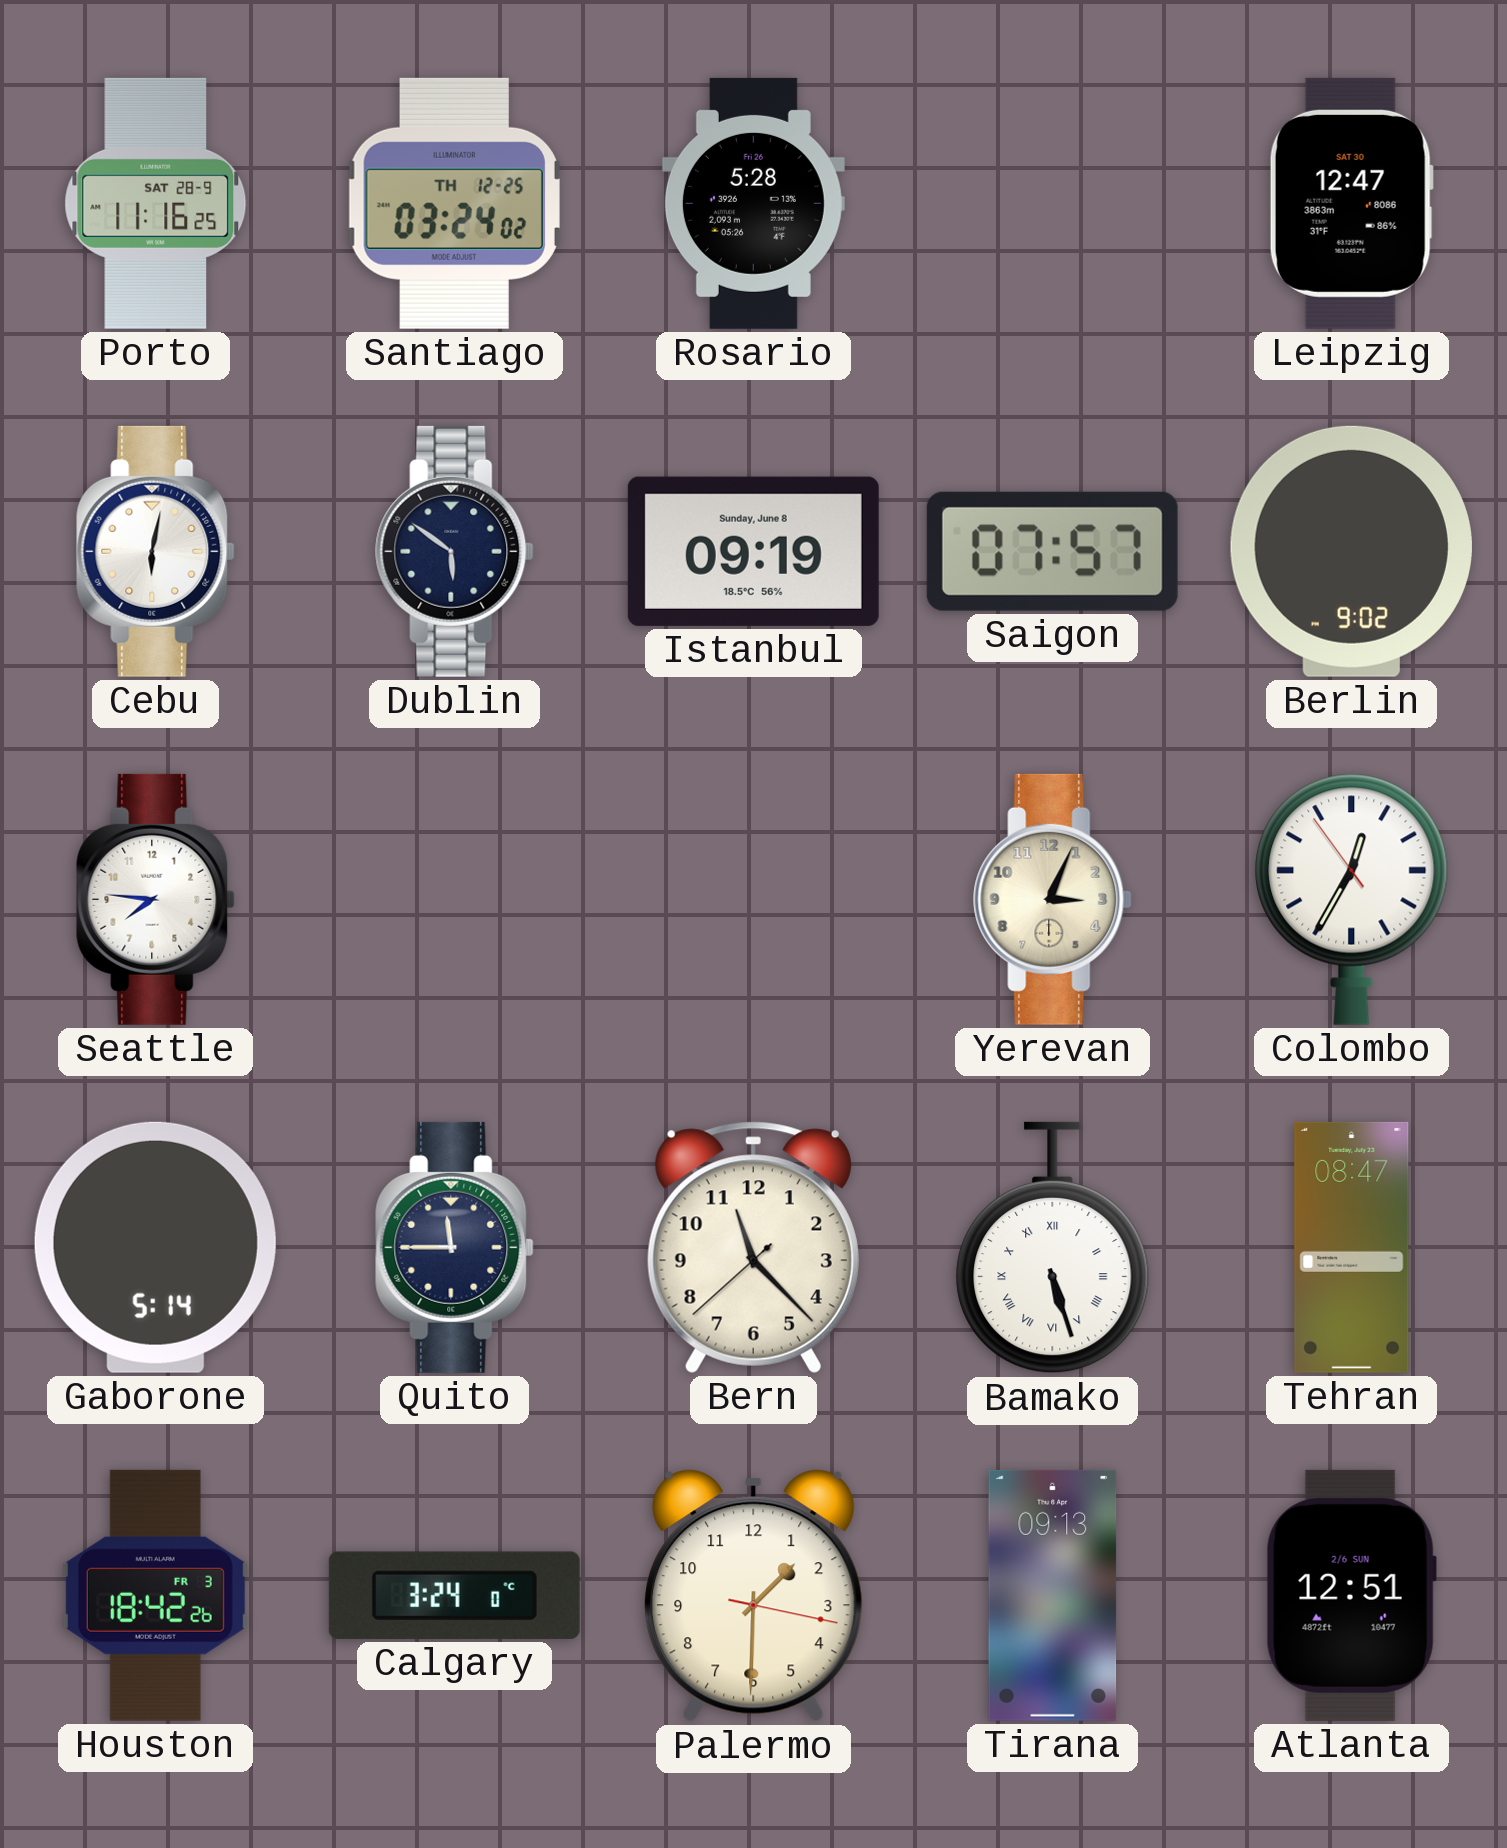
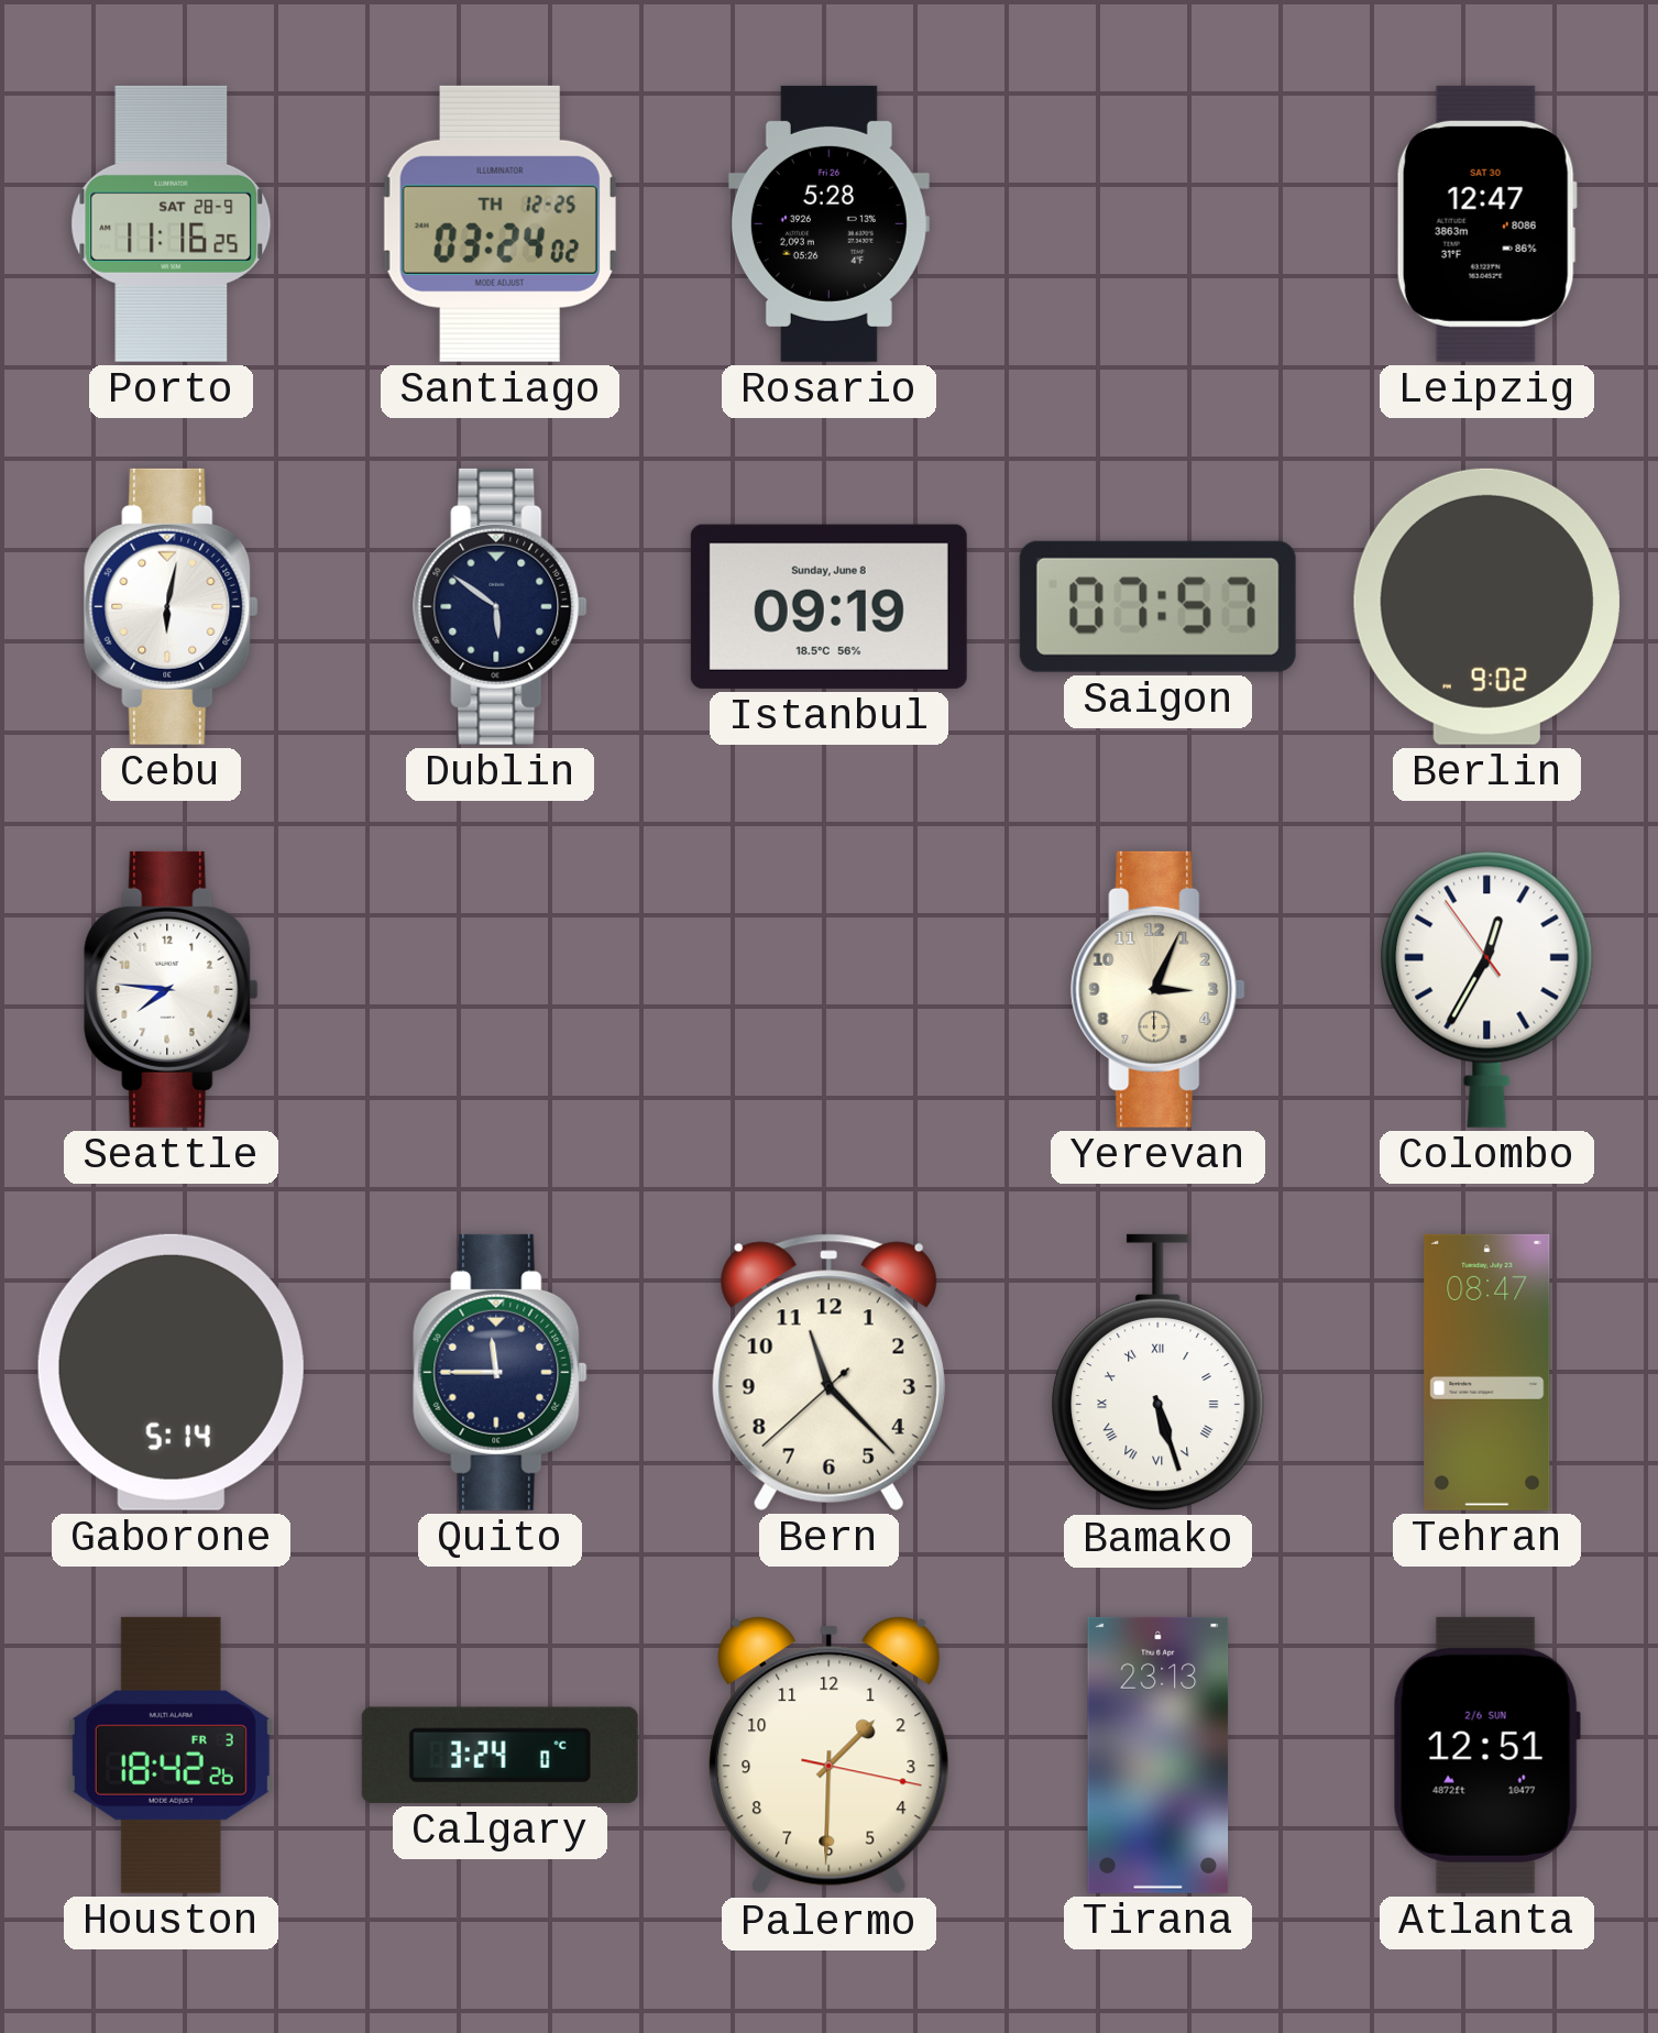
Tirana: 09:13 -> 23:13
